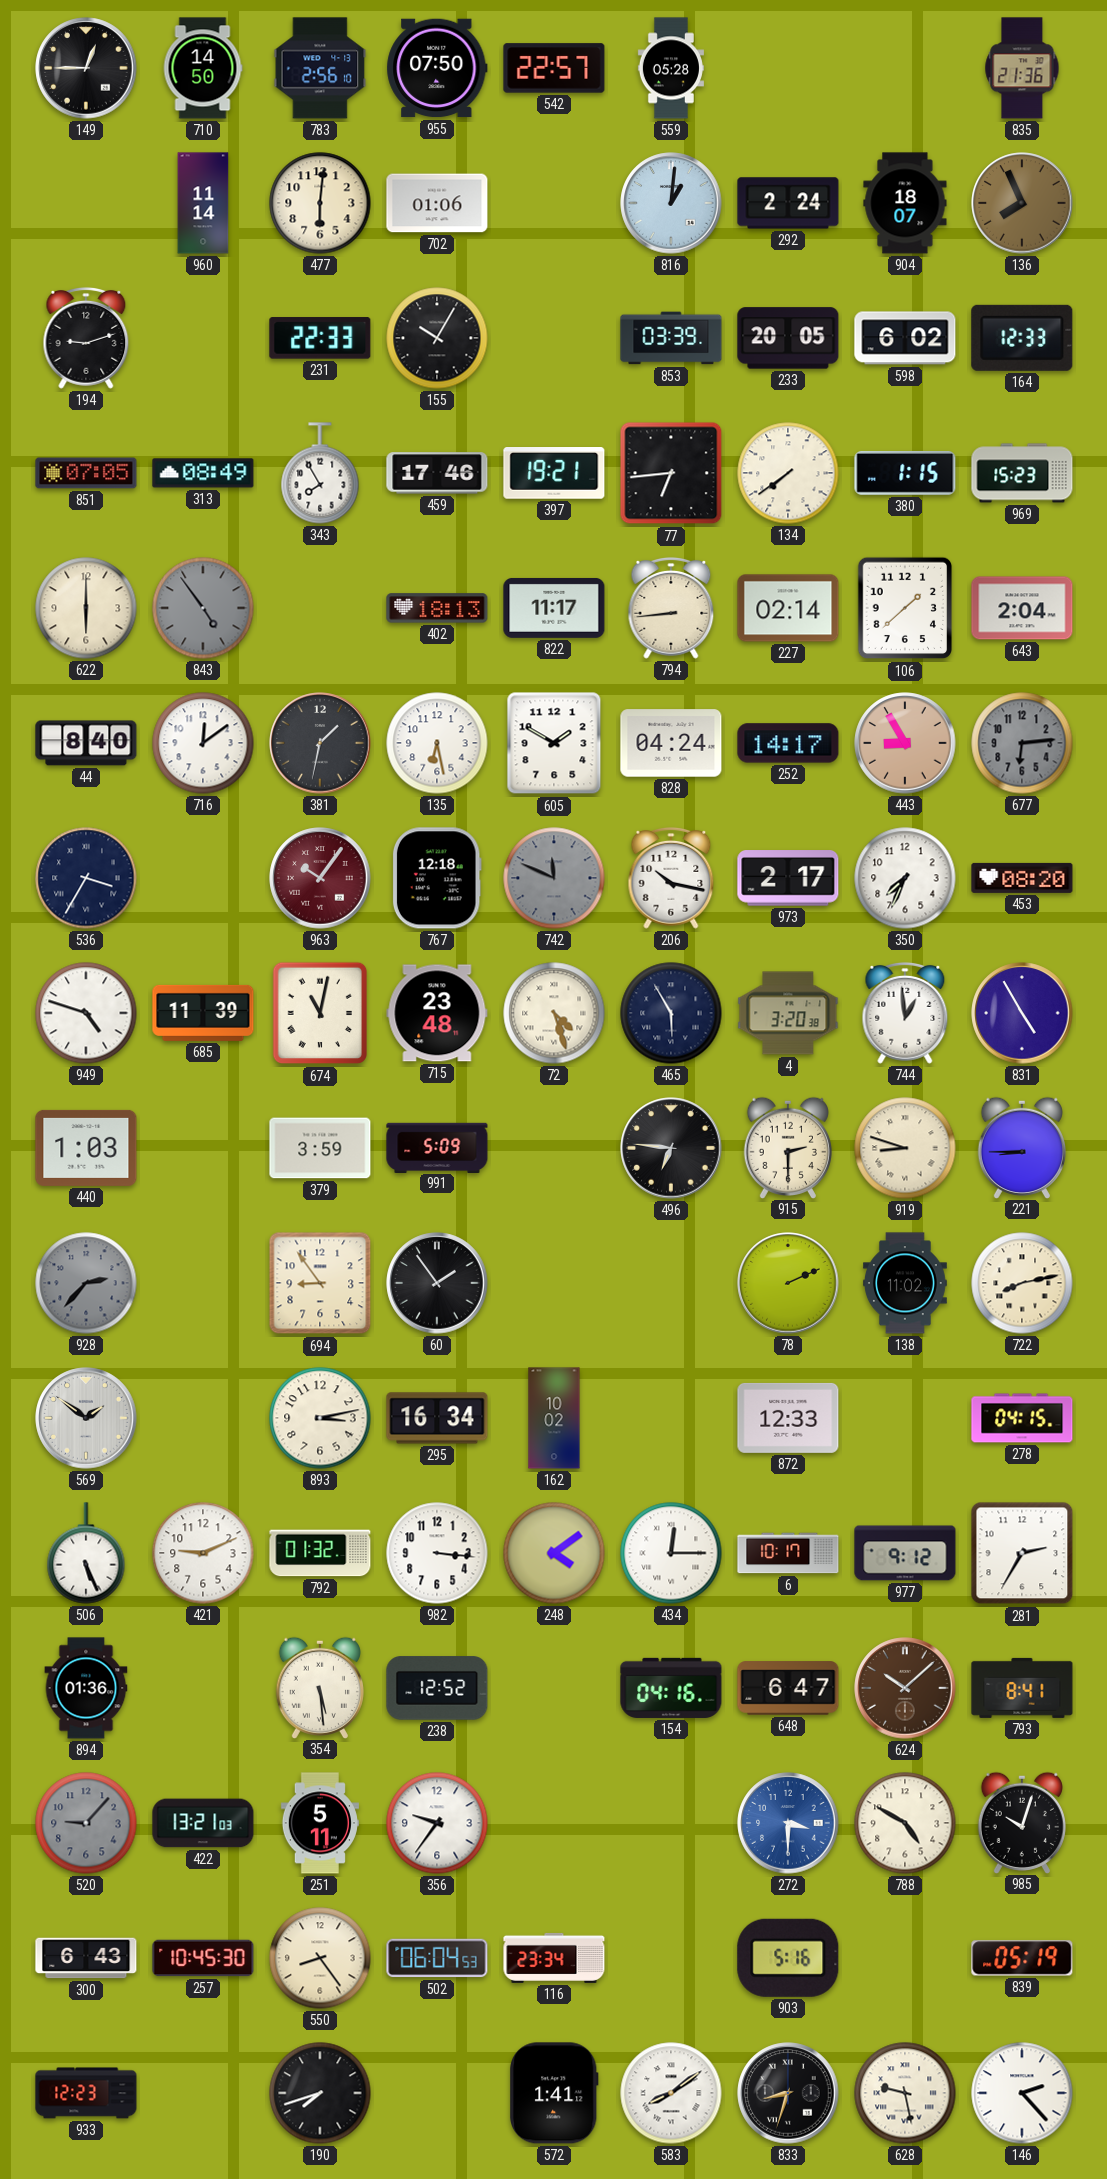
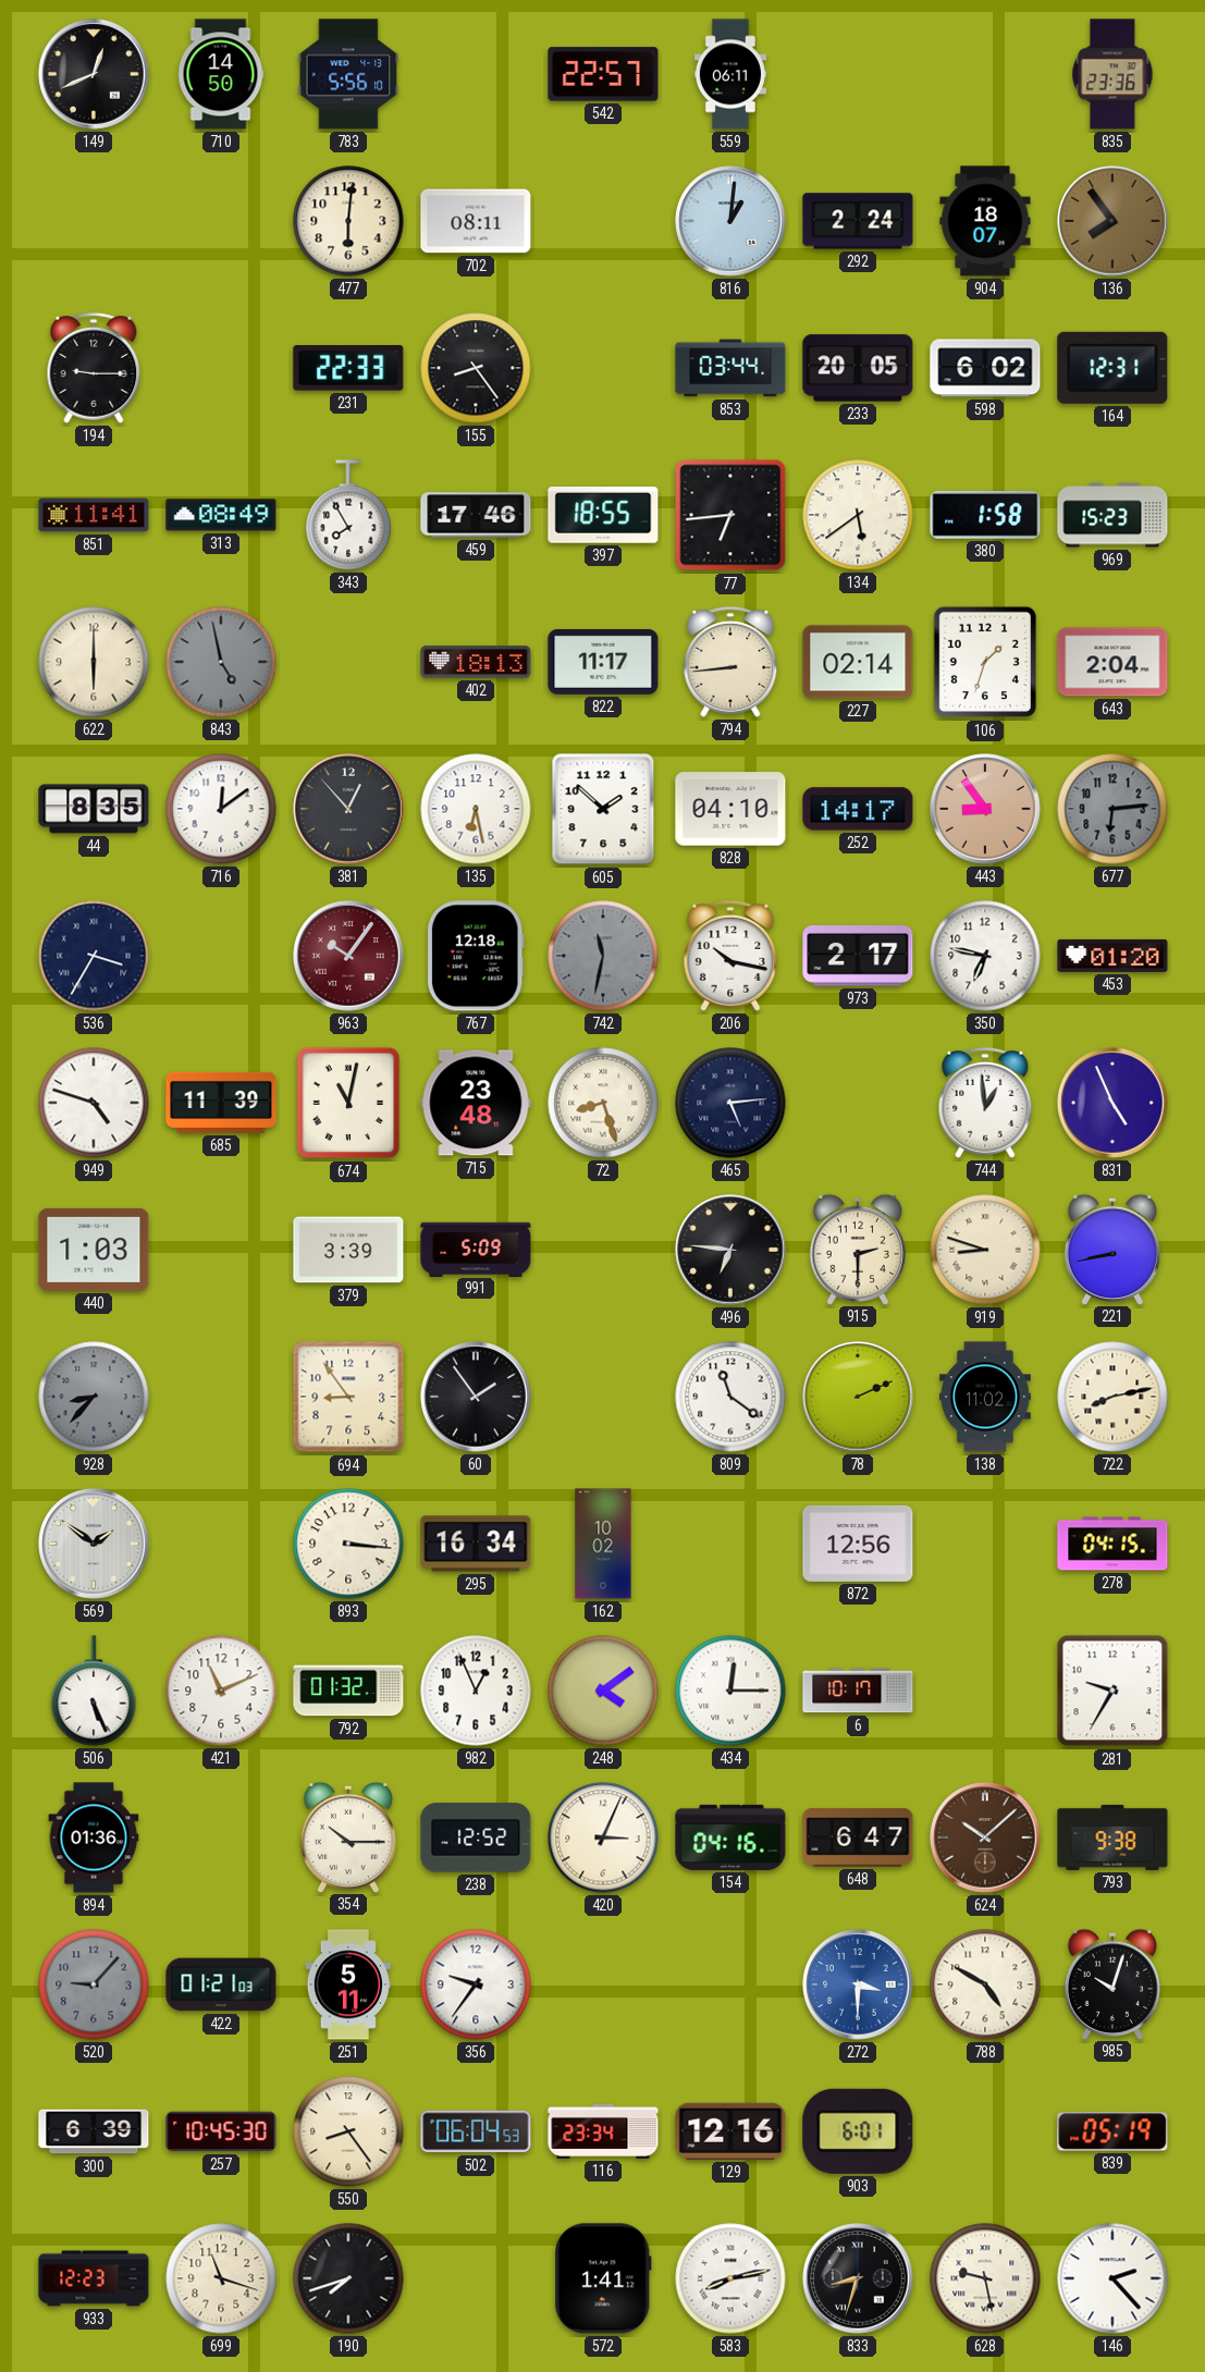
149: 12:45 -> 12:41
783: 2:56 -> 5:56
955: 07:50 -> none
559: 05:28 -> 06:11
835: 21:36 -> 23:36
960: 11:14 -> none
702: 01:06 -> 08:11
136: 7:56 -> 7:54
194: 9:12 -> 9:15
155: 10:05 -> 8:24
853: 03:39 -> 03:44
164: 12:33 -> 12:31
851: 07:05 -> 11:41
397: 19:21 -> 18:55
134: 7:39 -> 5:39
380: 1:15 -> 1:58
843: 4:54 -> 4:58
106: 1:38 -> 1:33
44: 8:40 -> 8:35
381: 1:32 -> 12:53
605: 1:50 -> 1:52
828: 04:24 -> 04:10
443: 8:55 -> 8:54
742: 11:49 -> 11:32
350: 7:34 -> 6:47
453: 08:20 -> 01:20
72: 4:27 -> 8:27
465: 5:55 -> 5:14
4: 3:20 -> none
831: 4:55 -> 4:56
379: 3:59 -> 3:39
221: 8:45 -> 8:43
928: 2:37 -> 8:37
809: none -> 11:21
893: 3:13 -> 3:16
872: 12:33 -> 12:56
421: 9:11 -> 11:11
982: 3:16 -> 12:56
977: 9:12 -> none
281: 2:35 -> 9:35
354: 5:29 -> 10:15
420: none -> 3:04
793: 8:41 -> 9:38
422: 13:21 -> 01:21
300: 6:43 -> 6:39
129: none -> 12:16
903: 5:16 -> 6:01
699: none -> 11:18
583: 8:09 -> 8:13
